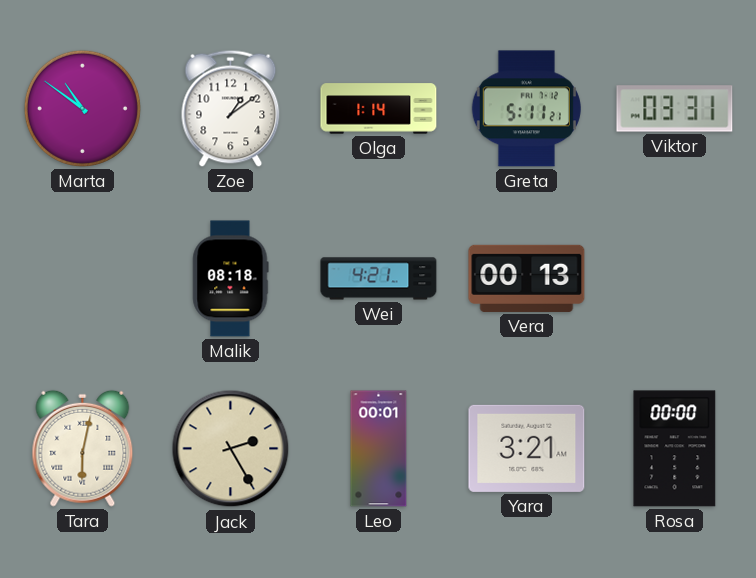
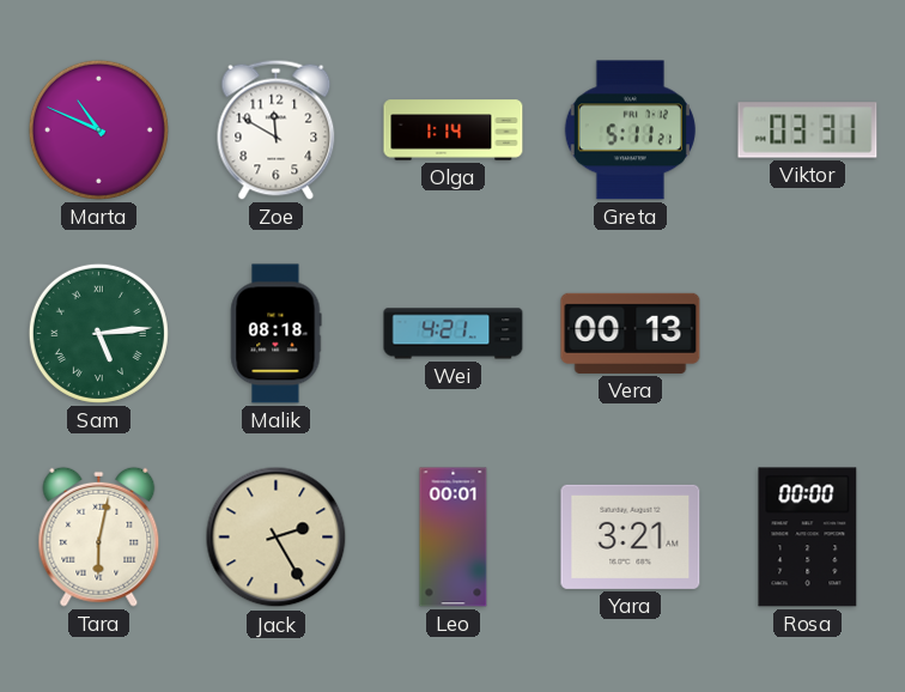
Marta: 10:51 -> 10:49
Zoe: 1:09 -> 11:50
Sam: none -> 5:14
